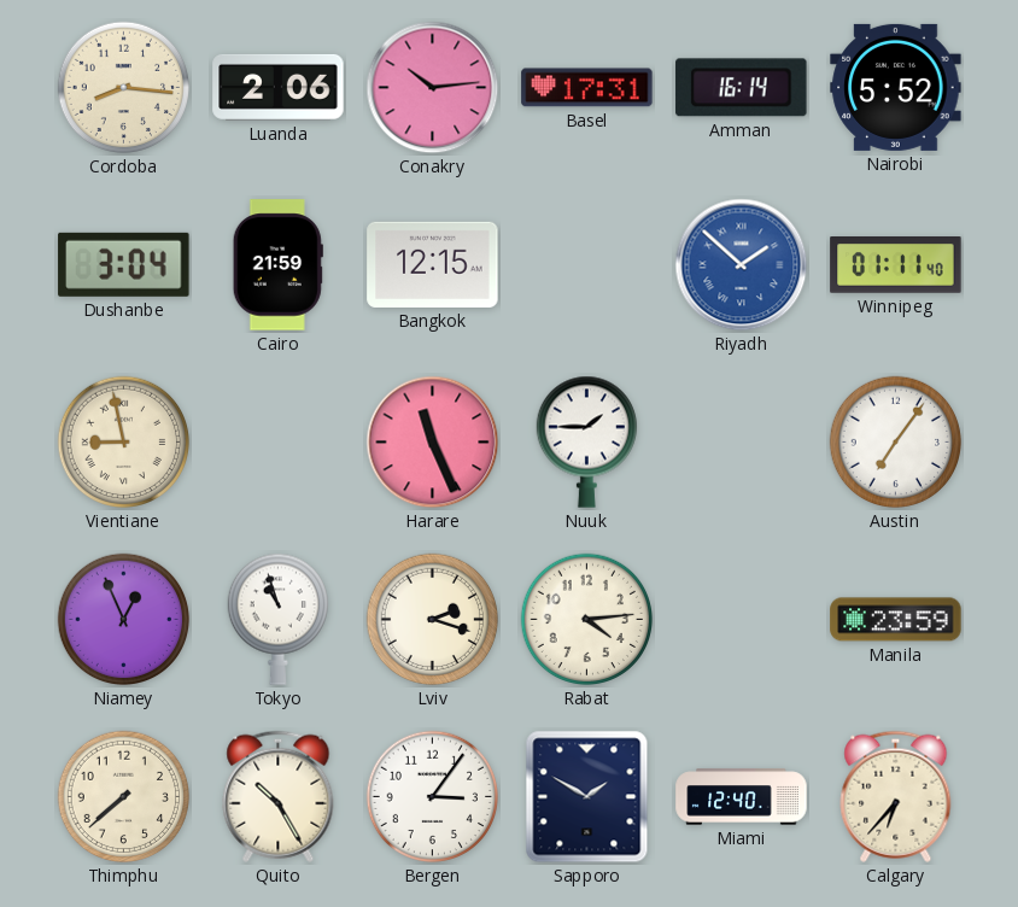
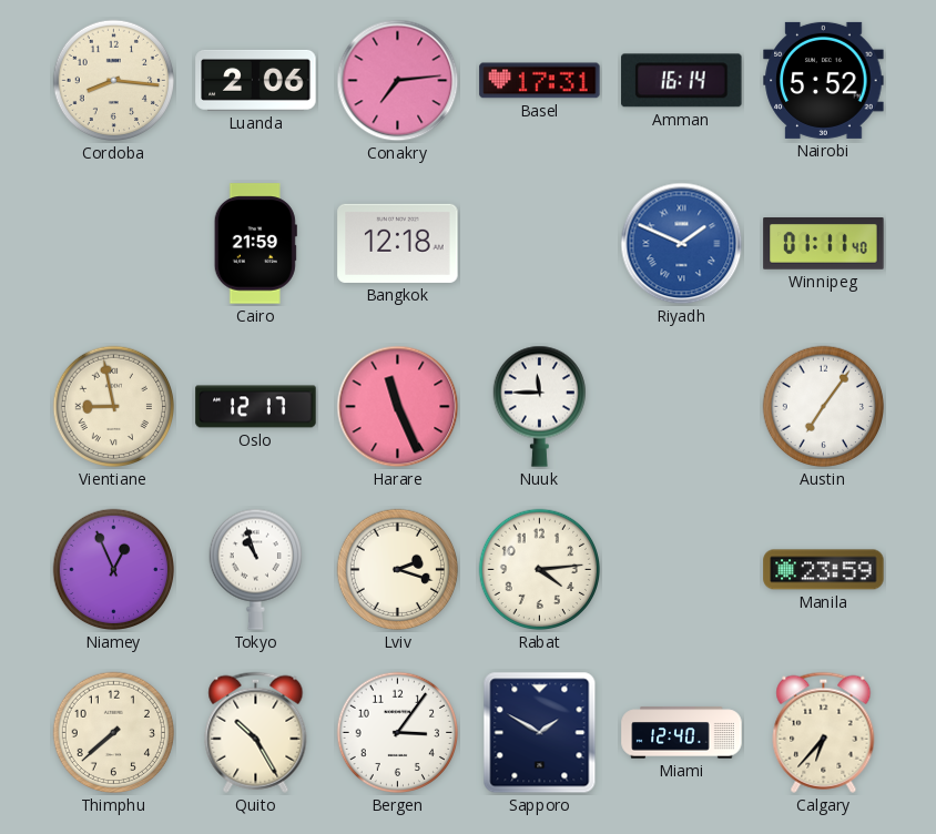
Conakry: 10:14 -> 7:14
Dushanbe: 3:04 -> none
Bangkok: 12:15 -> 12:18
Riyadh: 1:52 -> 1:49
Oslo: none -> 12:17
Nuuk: 1:45 -> 11:45
